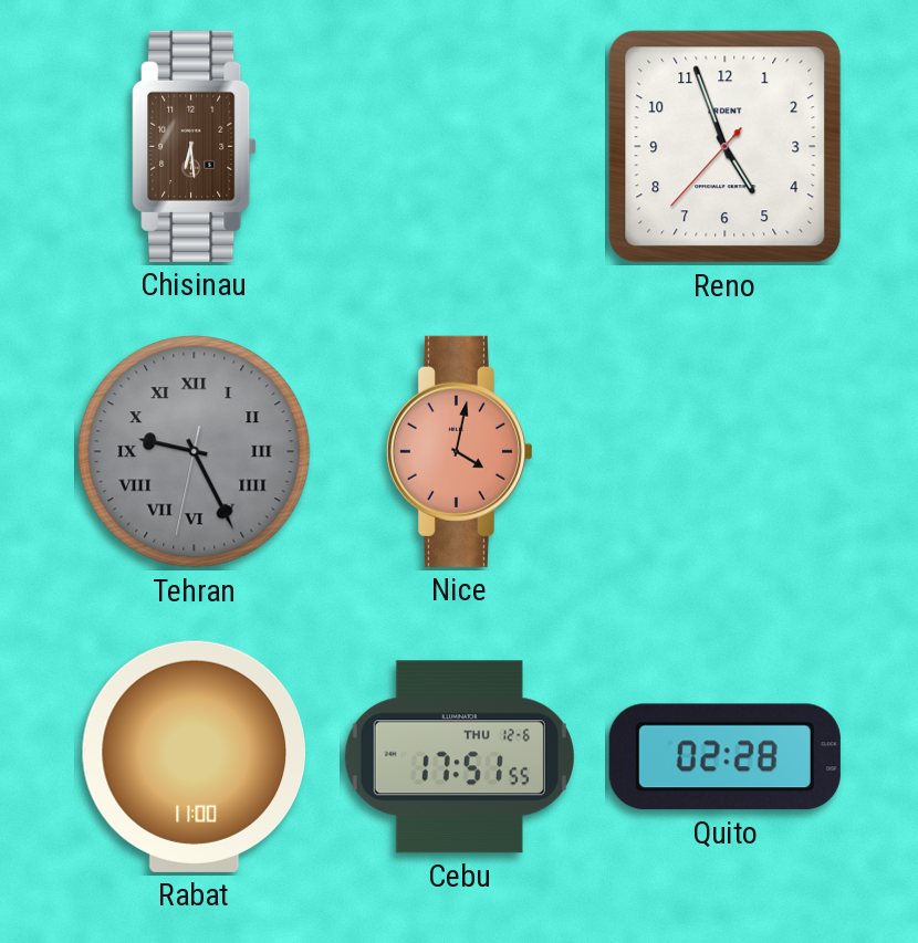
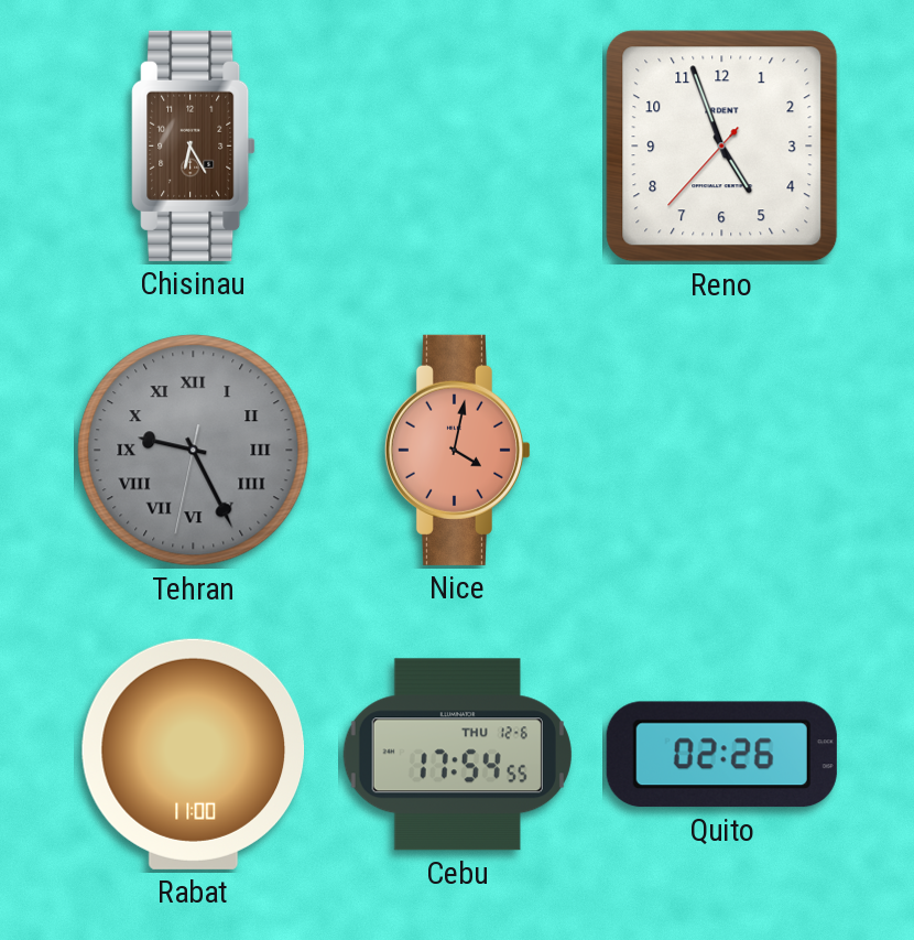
Chisinau: 6:29 -> 6:25
Cebu: 17:51 -> 17:54
Quito: 02:28 -> 02:26
